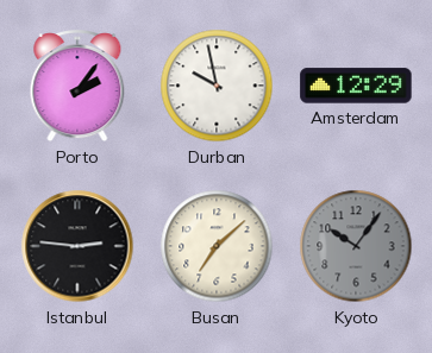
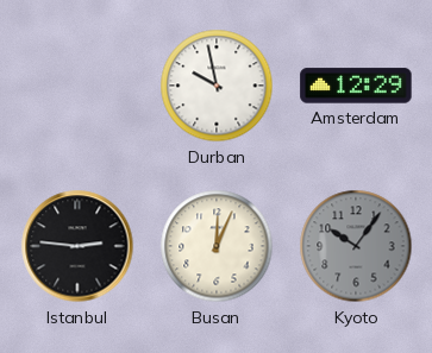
Porto: 2:06 -> none
Busan: 7:08 -> 12:04
